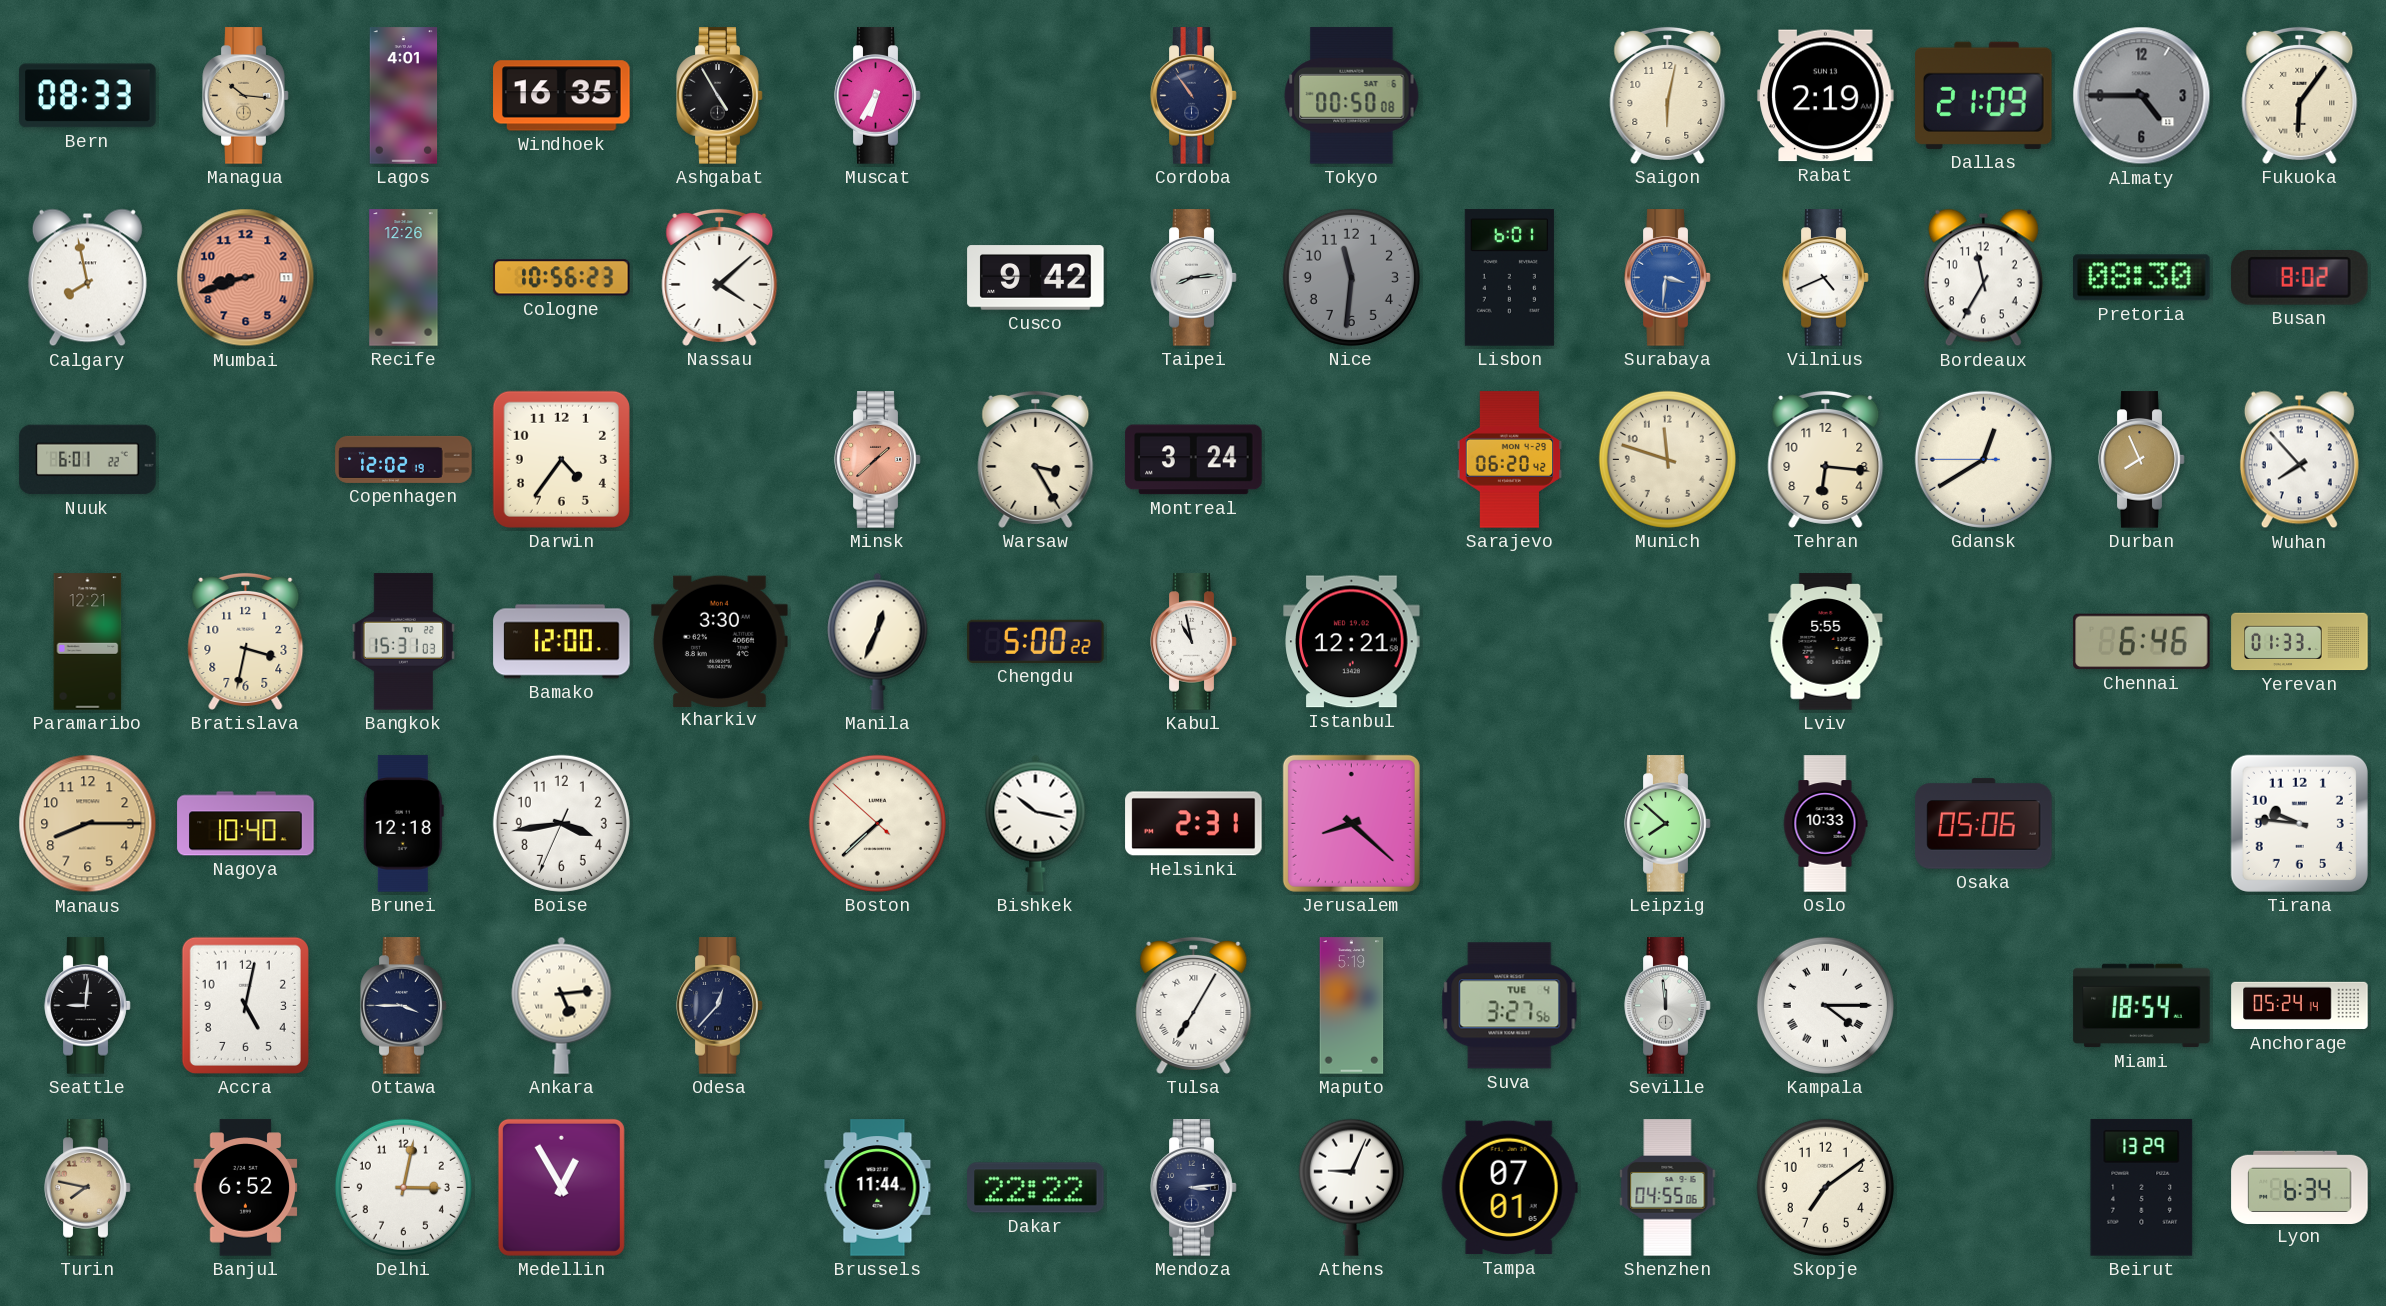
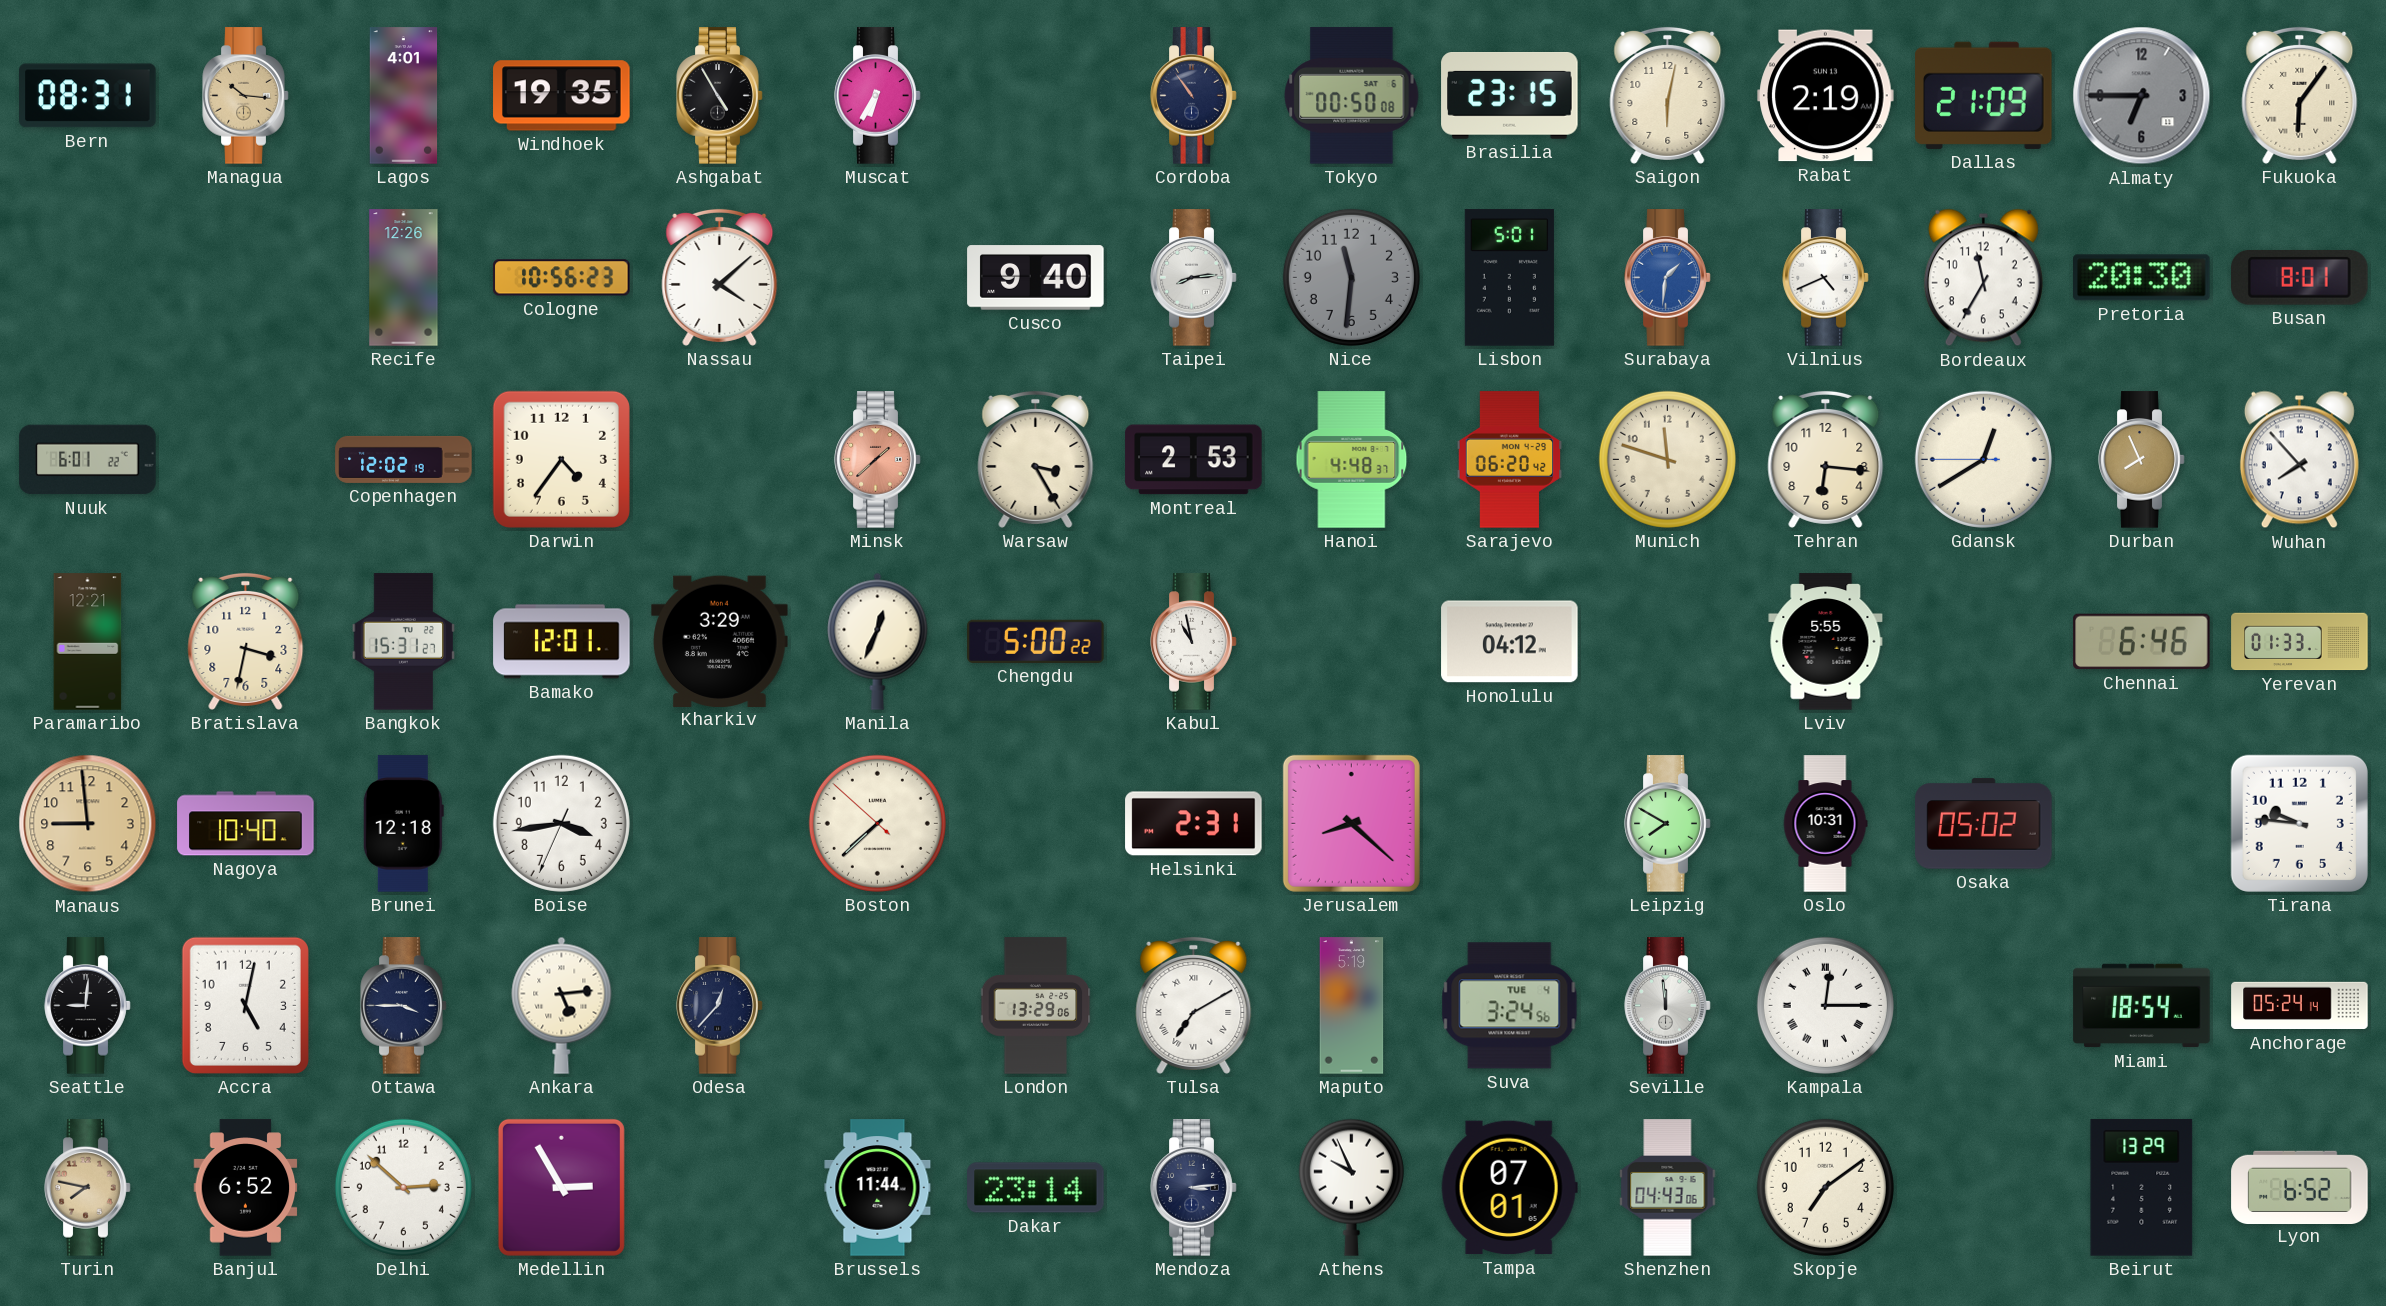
Bern: 08:33 -> 08:31
Windhoek: 16:35 -> 19:35
Brasilia: none -> 23:15
Almaty: 4:45 -> 6:45
Calgary: 7:58 -> none
Mumbai: 8:42 -> none
Cusco: 9:42 -> 9:40
Lisbon: 6:01 -> 5:01
Surabaya: 3:31 -> 1:31
Pretoria: 08:30 -> 20:30
Busan: 8:02 -> 8:01
Montreal: 3:24 -> 2:53
Hanoi: none -> 4:48
Bangkok: 15:31:03 -> 15:31:27
Bamako: 12:00 -> 12:01
Kharkiv: 3:30 -> 3:29
Istanbul: 12:21 -> none
Honolulu: none -> 04:12
Manaus: 8:15 -> 8:59
Bishkek: 10:17 -> none
Leipzig: 7:52 -> 7:50
Oslo: 10:33 -> 10:31
Osaka: 05:06 -> 05:02
London: none -> 13:29
Tulsa: 7:05 -> 7:10
Suva: 3:27 -> 3:24
Kampala: 4:15 -> 12:15
Delhi: 3:02 -> 2:52
Medellin: 12:55 -> 2:55
Dakar: 22:22 -> 23:14
Athens: 9:04 -> 9:56
Shenzhen: 04:55 -> 04:43
Lyon: 6:34 -> 6:52
